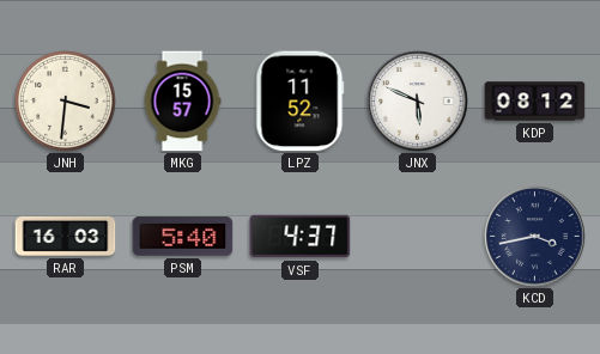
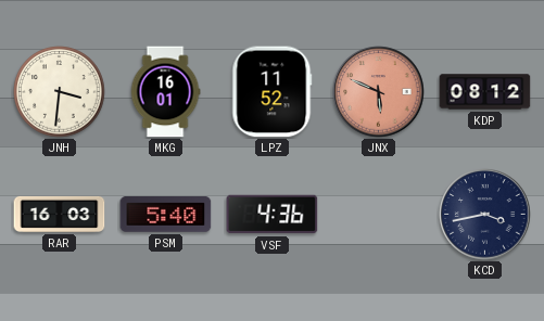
MKG: 15:57 -> 16:01
JNX dial: white -> salmon
VSF: 4:37 -> 4:36
